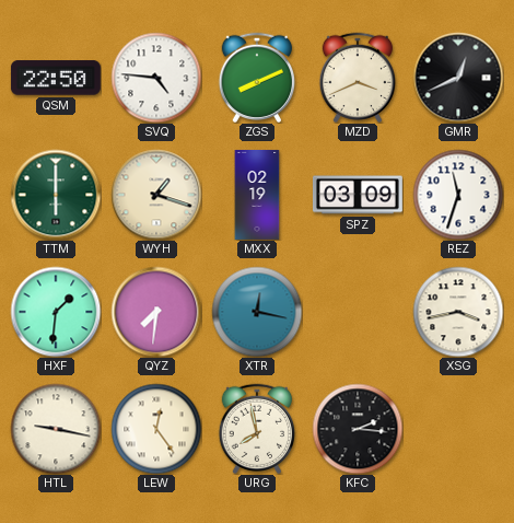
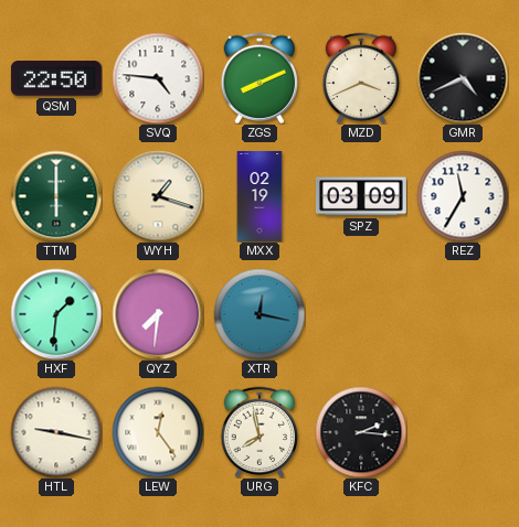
GMR: 12:41 -> 4:41
REZ: 11:33 -> 11:35
XSG: 3:43 -> none
